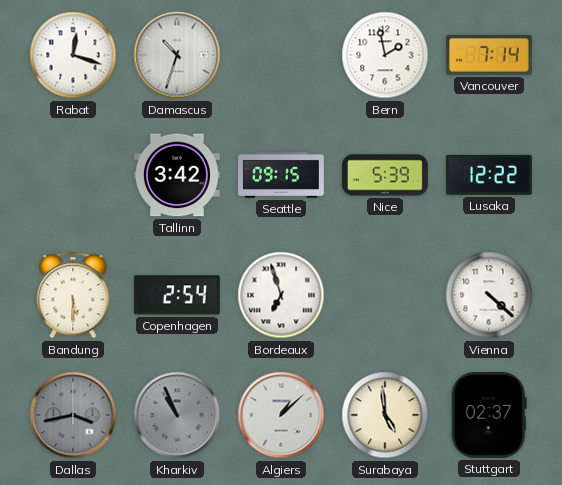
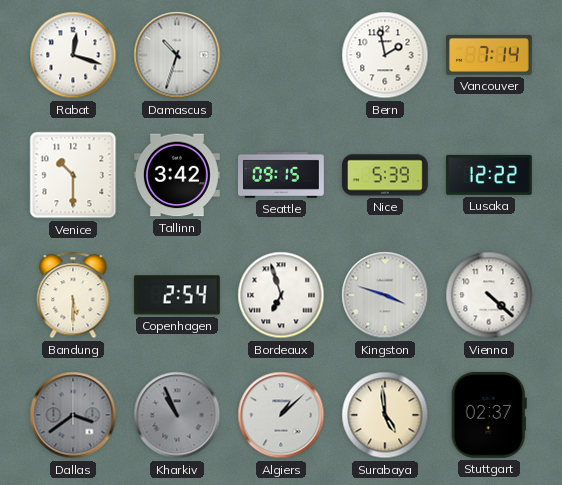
Venice: none -> 10:30
Kingston: none -> 3:48
Dallas: 3:43 -> 3:39
